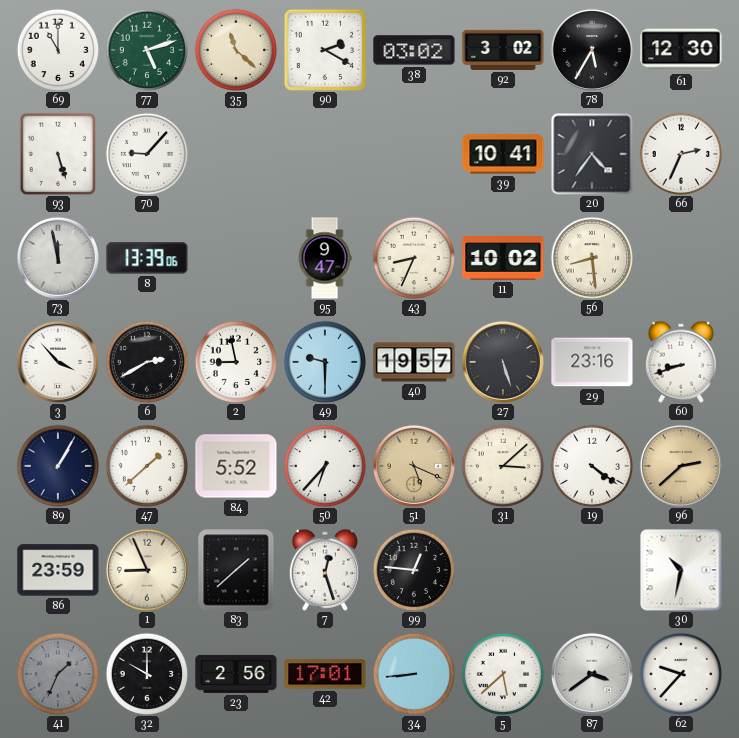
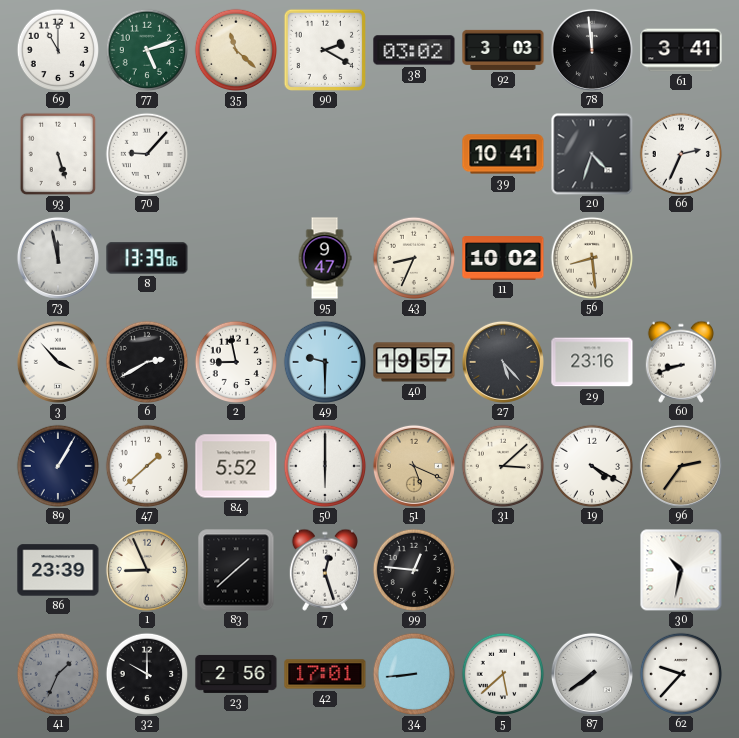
92: 3:02 -> 3:03
78: 5:35 -> 11:59
61: 12:30 -> 3:41
20: 4:36 -> 4:33
27: 5:27 -> 5:23
50: 6:37 -> 6:00
19: 4:21 -> 4:20
96: 2:38 -> 2:36
86: 23:59 -> 23:39
87: 3:39 -> 7:39
